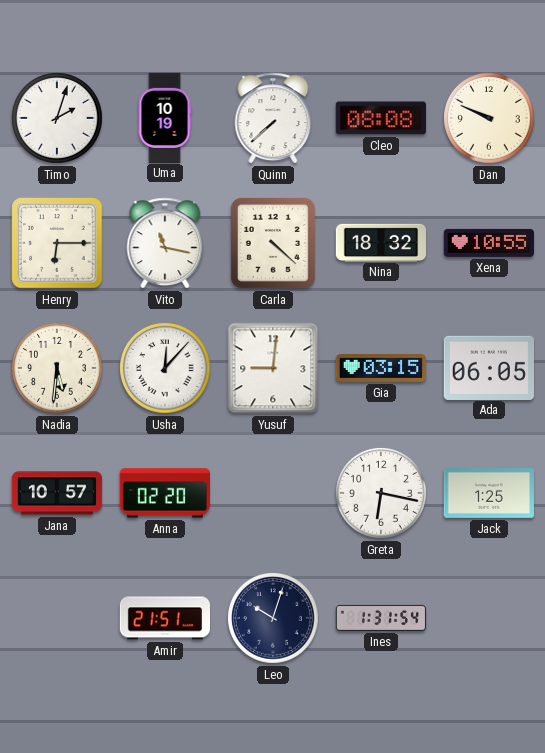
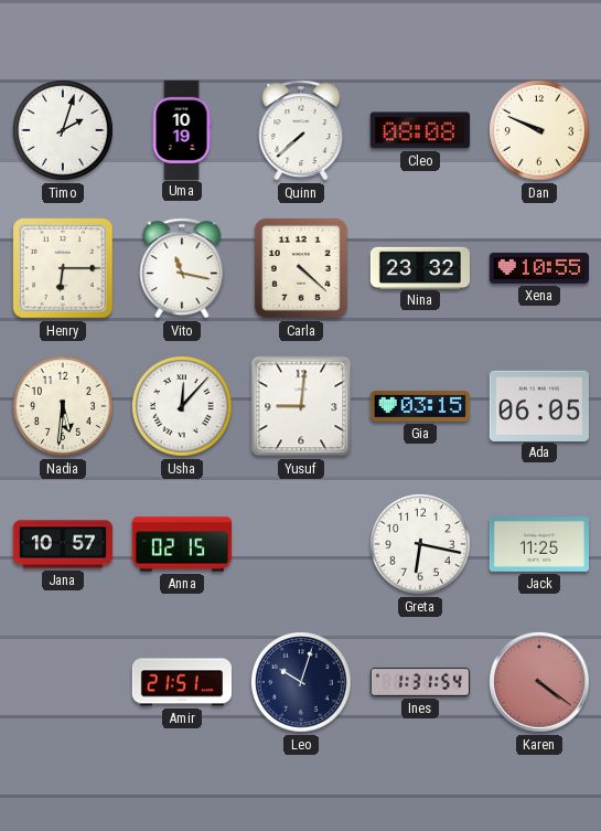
Nina: 18:32 -> 23:32
Anna: 02:20 -> 02:15
Jack: 1:25 -> 11:25
Karen: none -> 4:21
